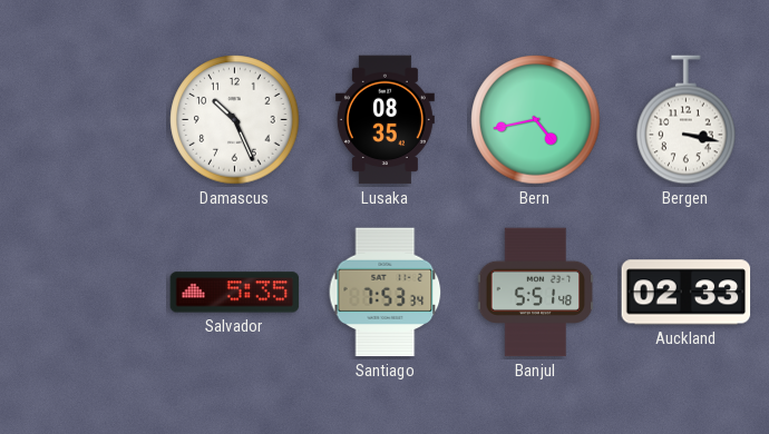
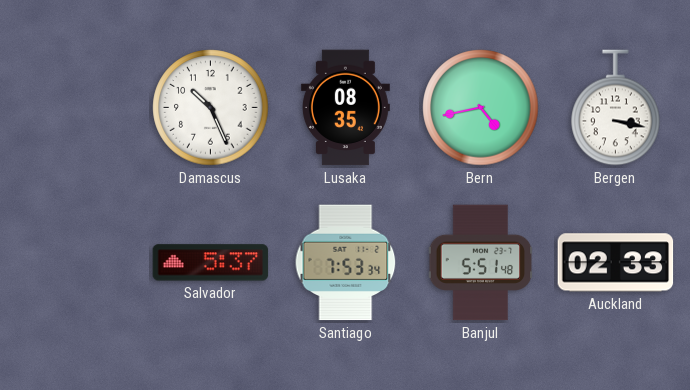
Salvador: 5:35 -> 5:37
